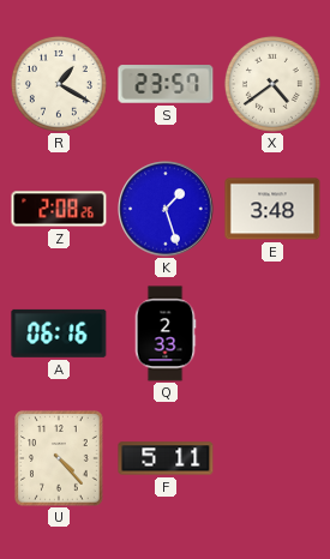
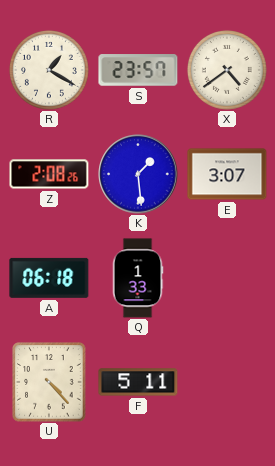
K: 1:27 -> 1:29
E: 3:48 -> 3:07
A: 06:16 -> 06:18
Q: 2:33 -> 1:33
